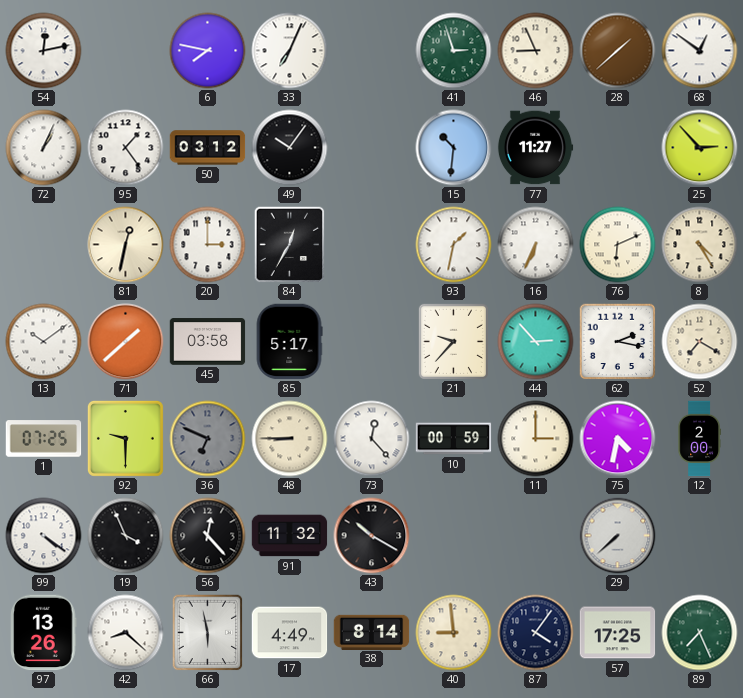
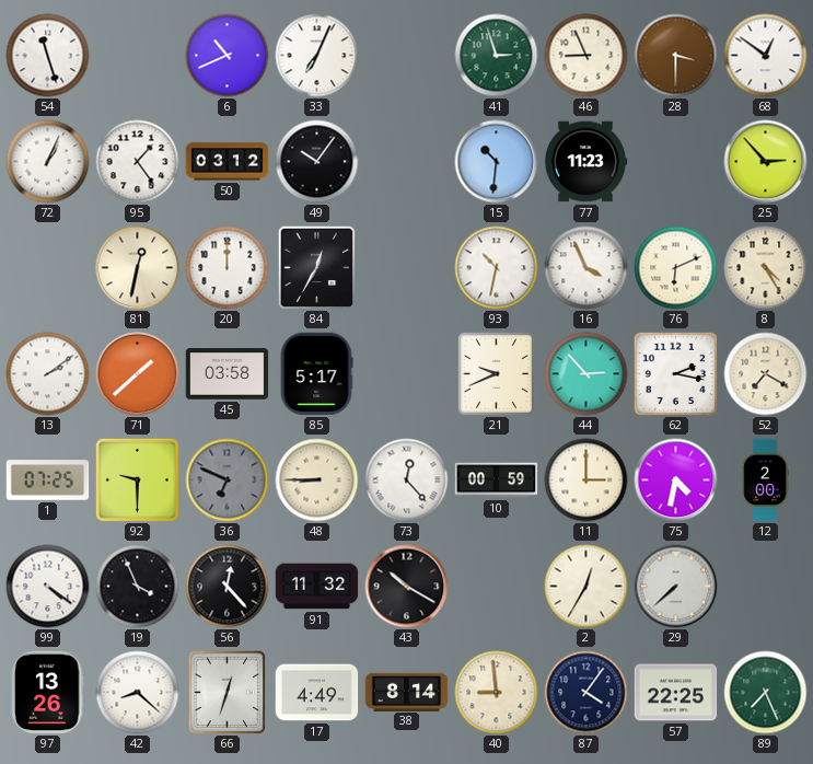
54: 12:13 -> 11:27
6: 7:47 -> 10:41
28: 1:38 -> 3:30
77: 11:27 -> 11:23
20: 3:00 -> 12:00
93: 1:32 -> 10:32
16: 6:34 -> 3:56
13: 10:09 -> 2:09
21: 9:37 -> 9:41
2: none -> 12:35
66: 5:58 -> 12:33
57: 17:25 -> 22:25
